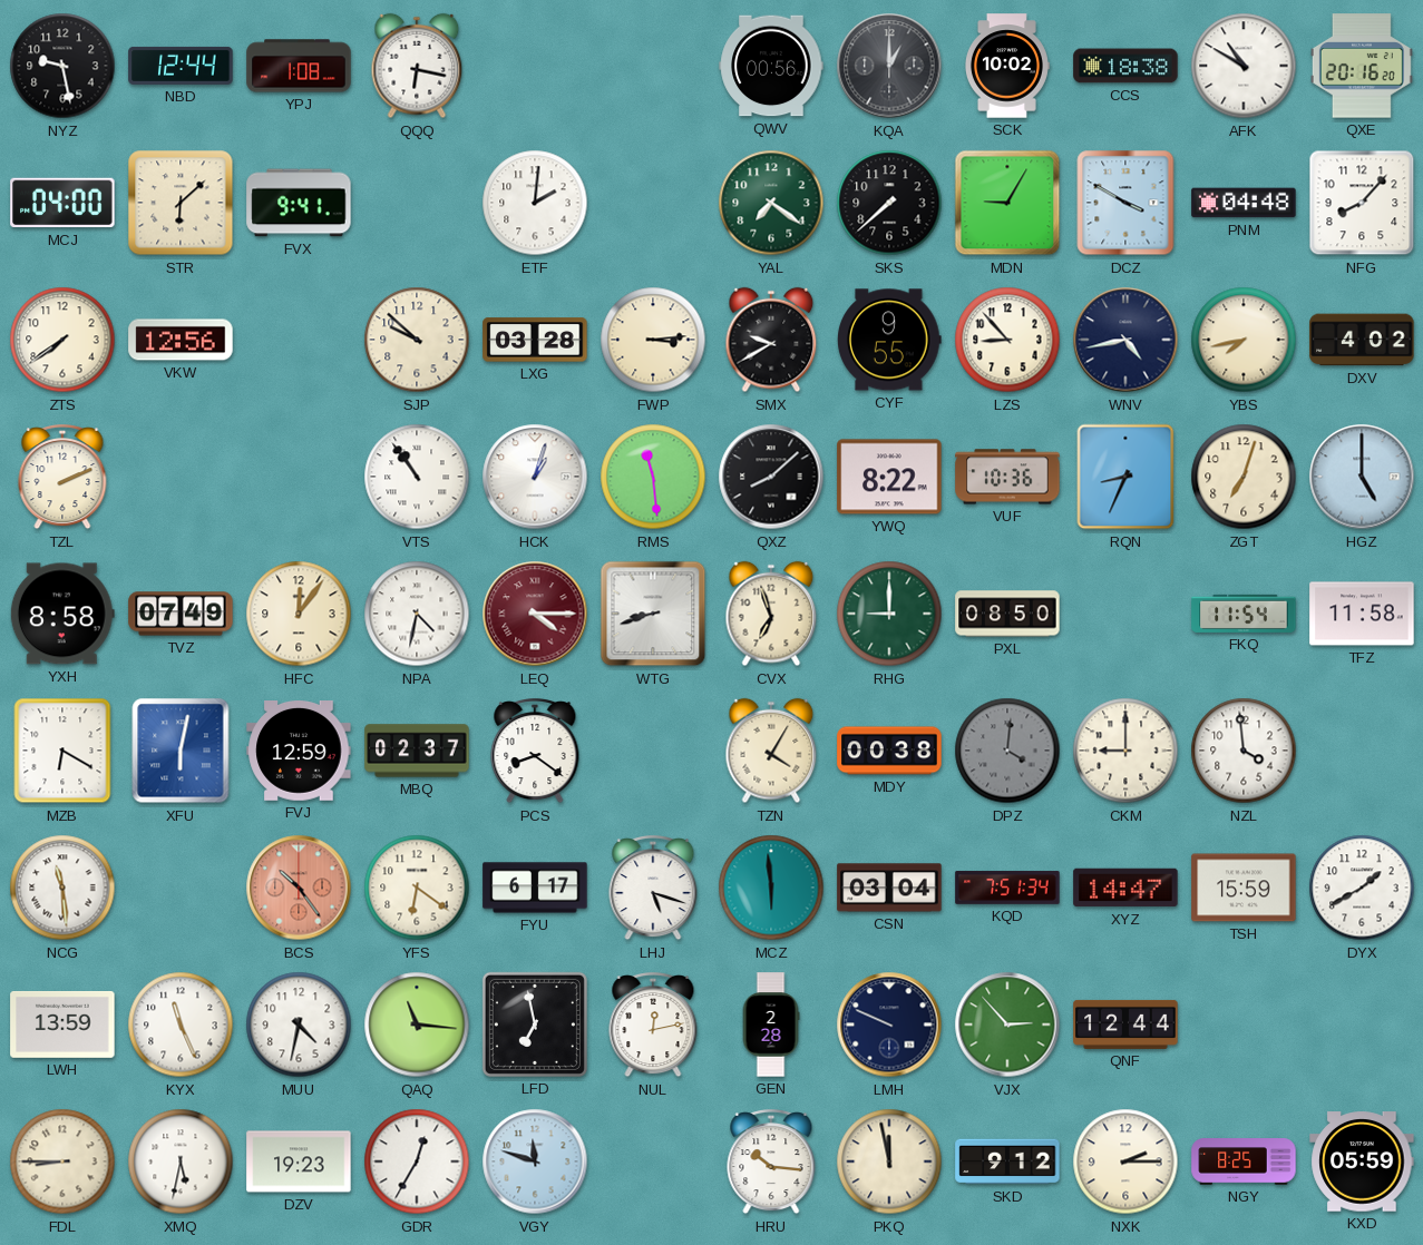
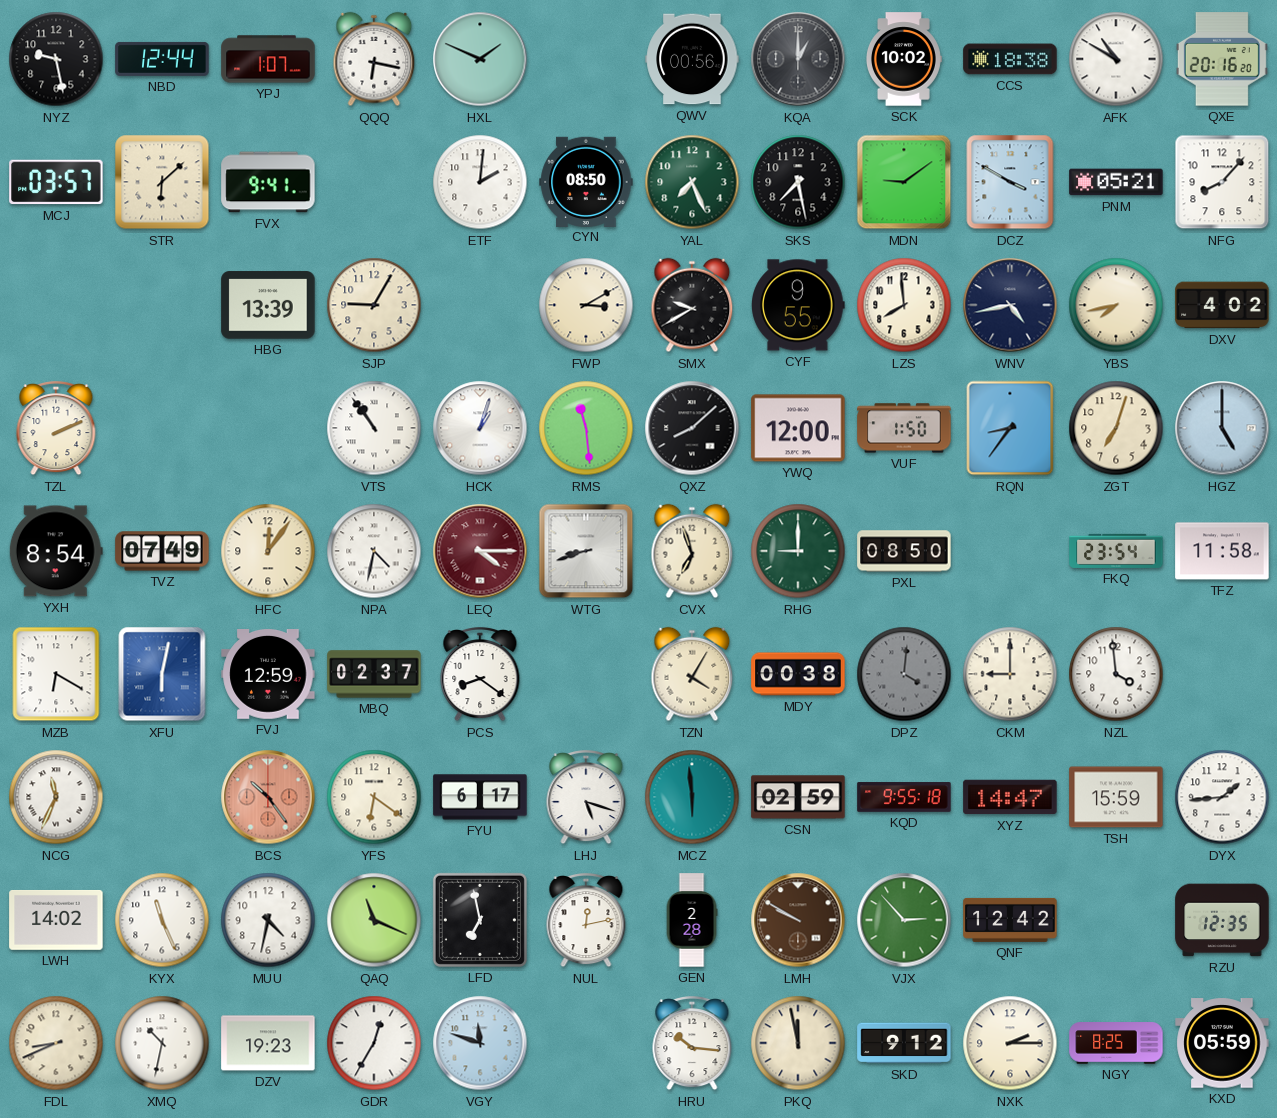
YPJ: 1:08 -> 1:07
HXL: none -> 1:49
MCJ: 04:00 -> 03:57
CYN: none -> 08:50
YAL: 7:21 -> 7:26
SKS: 7:38 -> 7:28
MDN: 9:05 -> 9:09
PNM: 04:48 -> 05:21
ZTS: 7:39 -> none
VKW: 12:56 -> none
HBG: none -> 13:39
SJP: 9:52 -> 9:05
LXG: 03:28 -> none
FWP: 3:14 -> 3:10
LZS: 8:53 -> 7:59
YWQ: 8:22 -> 12:00
VUF: 10:36 -> 1:50
RQN: 8:34 -> 8:36
YXH: 8:58 -> 8:54
FKQ: 11:54 -> 23:54
NCG: 11:29 -> 11:34
CSN: 03:04 -> 02:59
KQD: 7:51 -> 9:55
DYX: 1:40 -> 1:44
LWH: 13:59 -> 14:02
QAQ: 11:16 -> 11:19
LMH: 9:49 -> 9:50
LMH dial: navy -> brown
QNF: 12:44 -> 12:42
RZU: none -> 12:35
FDL: 8:45 -> 8:41
XMQ: 5:32 -> 10:32
